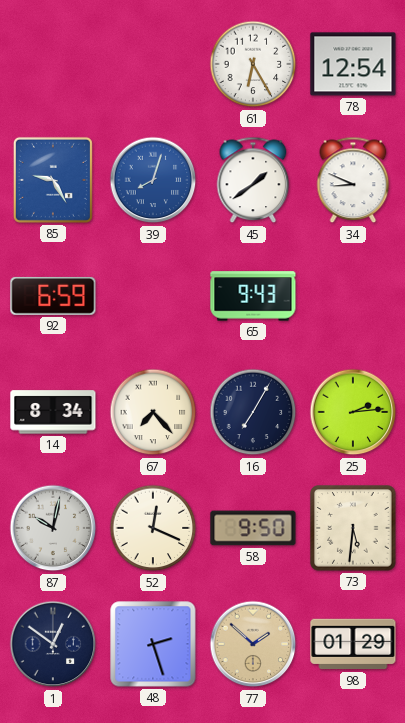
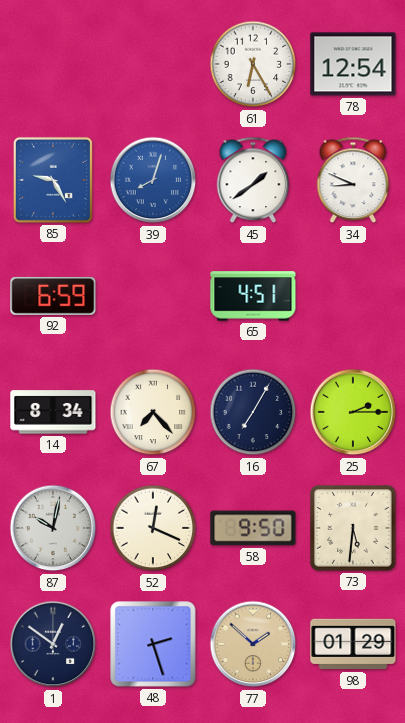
65: 9:43 -> 4:51
25: 2:14 -> 2:15
